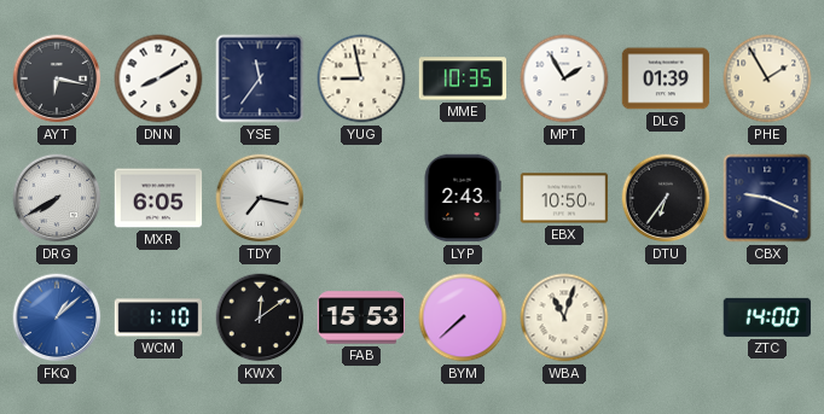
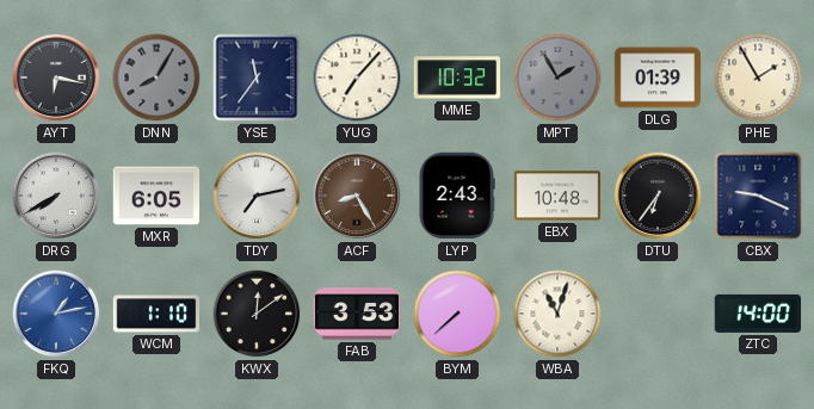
DNN: 8:10 -> 8:05
DNN dial: white -> grey
YUG: 8:58 -> 7:07
MME: 10:35 -> 10:32
MPT dial: white -> grey
TDY: 7:17 -> 7:13
ACF: none -> 8:25
EBX: 10:50 -> 10:48
FKQ: 1:08 -> 1:13
FAB: 15:53 -> 3:53
